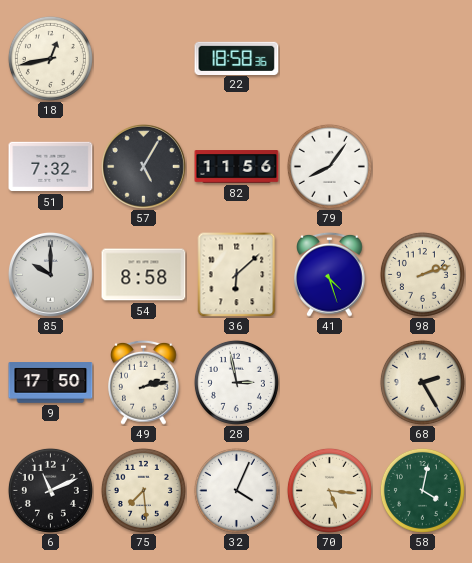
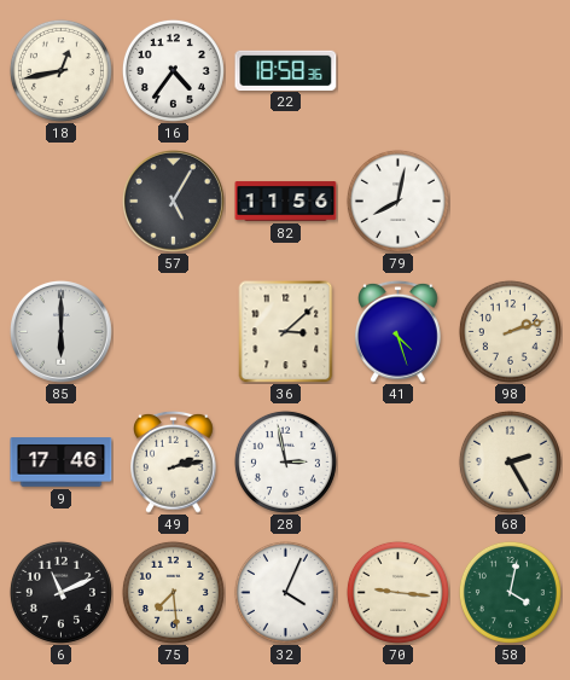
16: none -> 4:36
51: 7:32 -> none
79: 8:06 -> 8:02
85: 10:00 -> 6:00
54: 8:58 -> none
36: 6:08 -> 3:08
9: 17:50 -> 17:46
70: 5:16 -> 9:16
